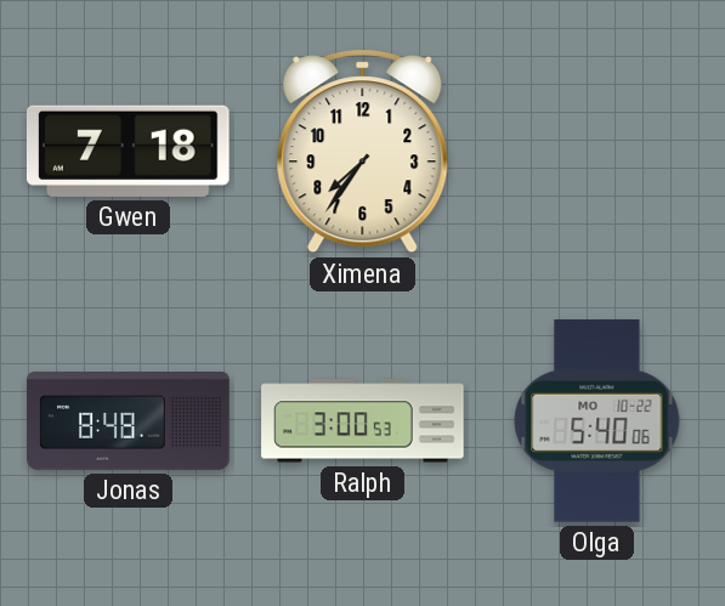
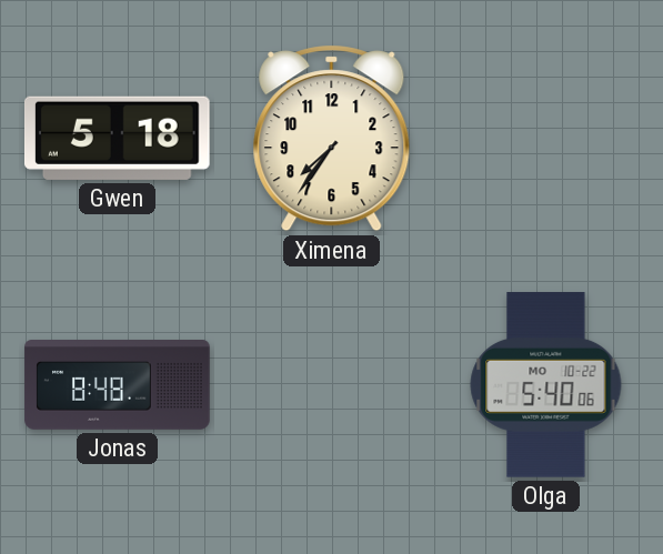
Gwen: 7:18 -> 5:18
Ralph: 3:00 -> none
